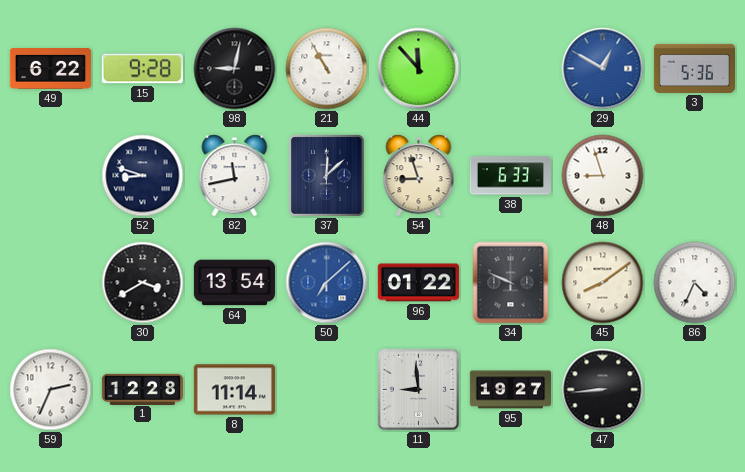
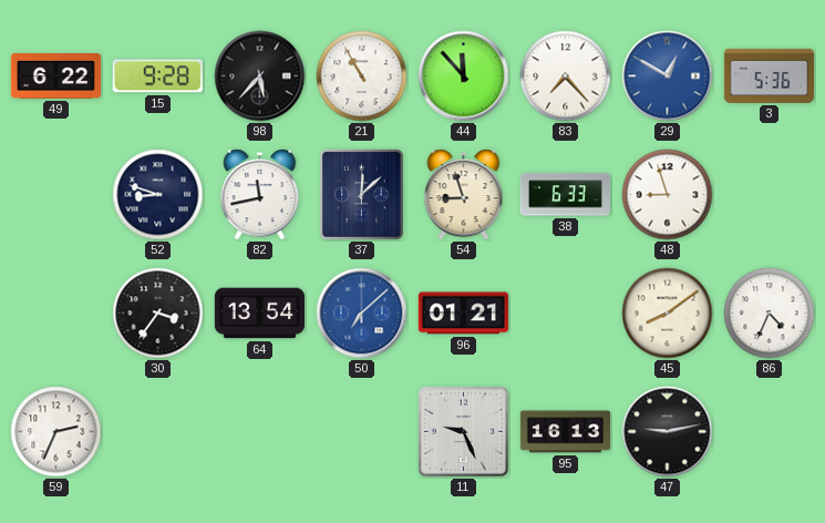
98: 9:02 -> 5:37
83: none -> 7:23
30: 3:40 -> 3:36
96: 01:22 -> 01:21
34: 9:49 -> none
1: 12:28 -> none
8: 11:14 -> none
11: 8:59 -> 9:26
95: 19:27 -> 16:13
47: 8:44 -> 9:13
